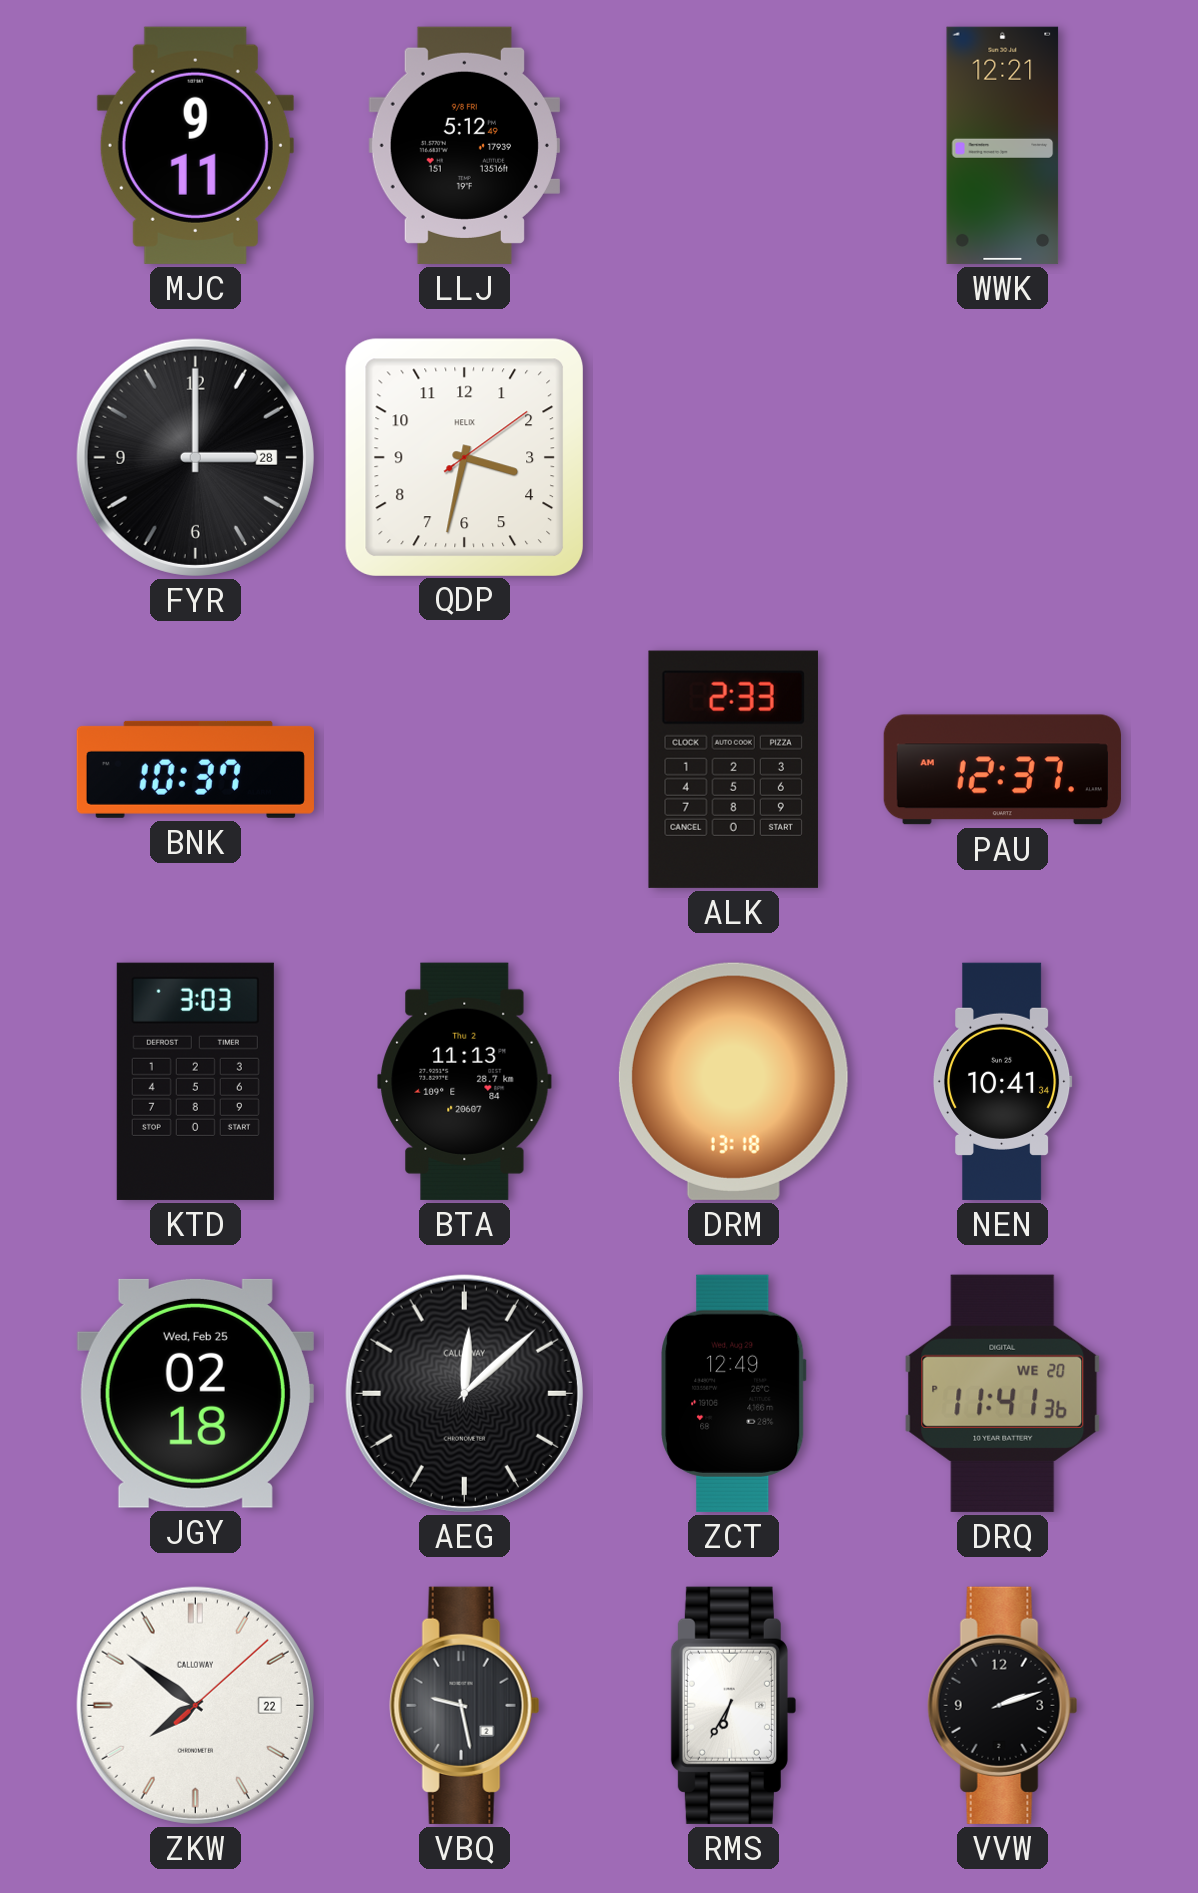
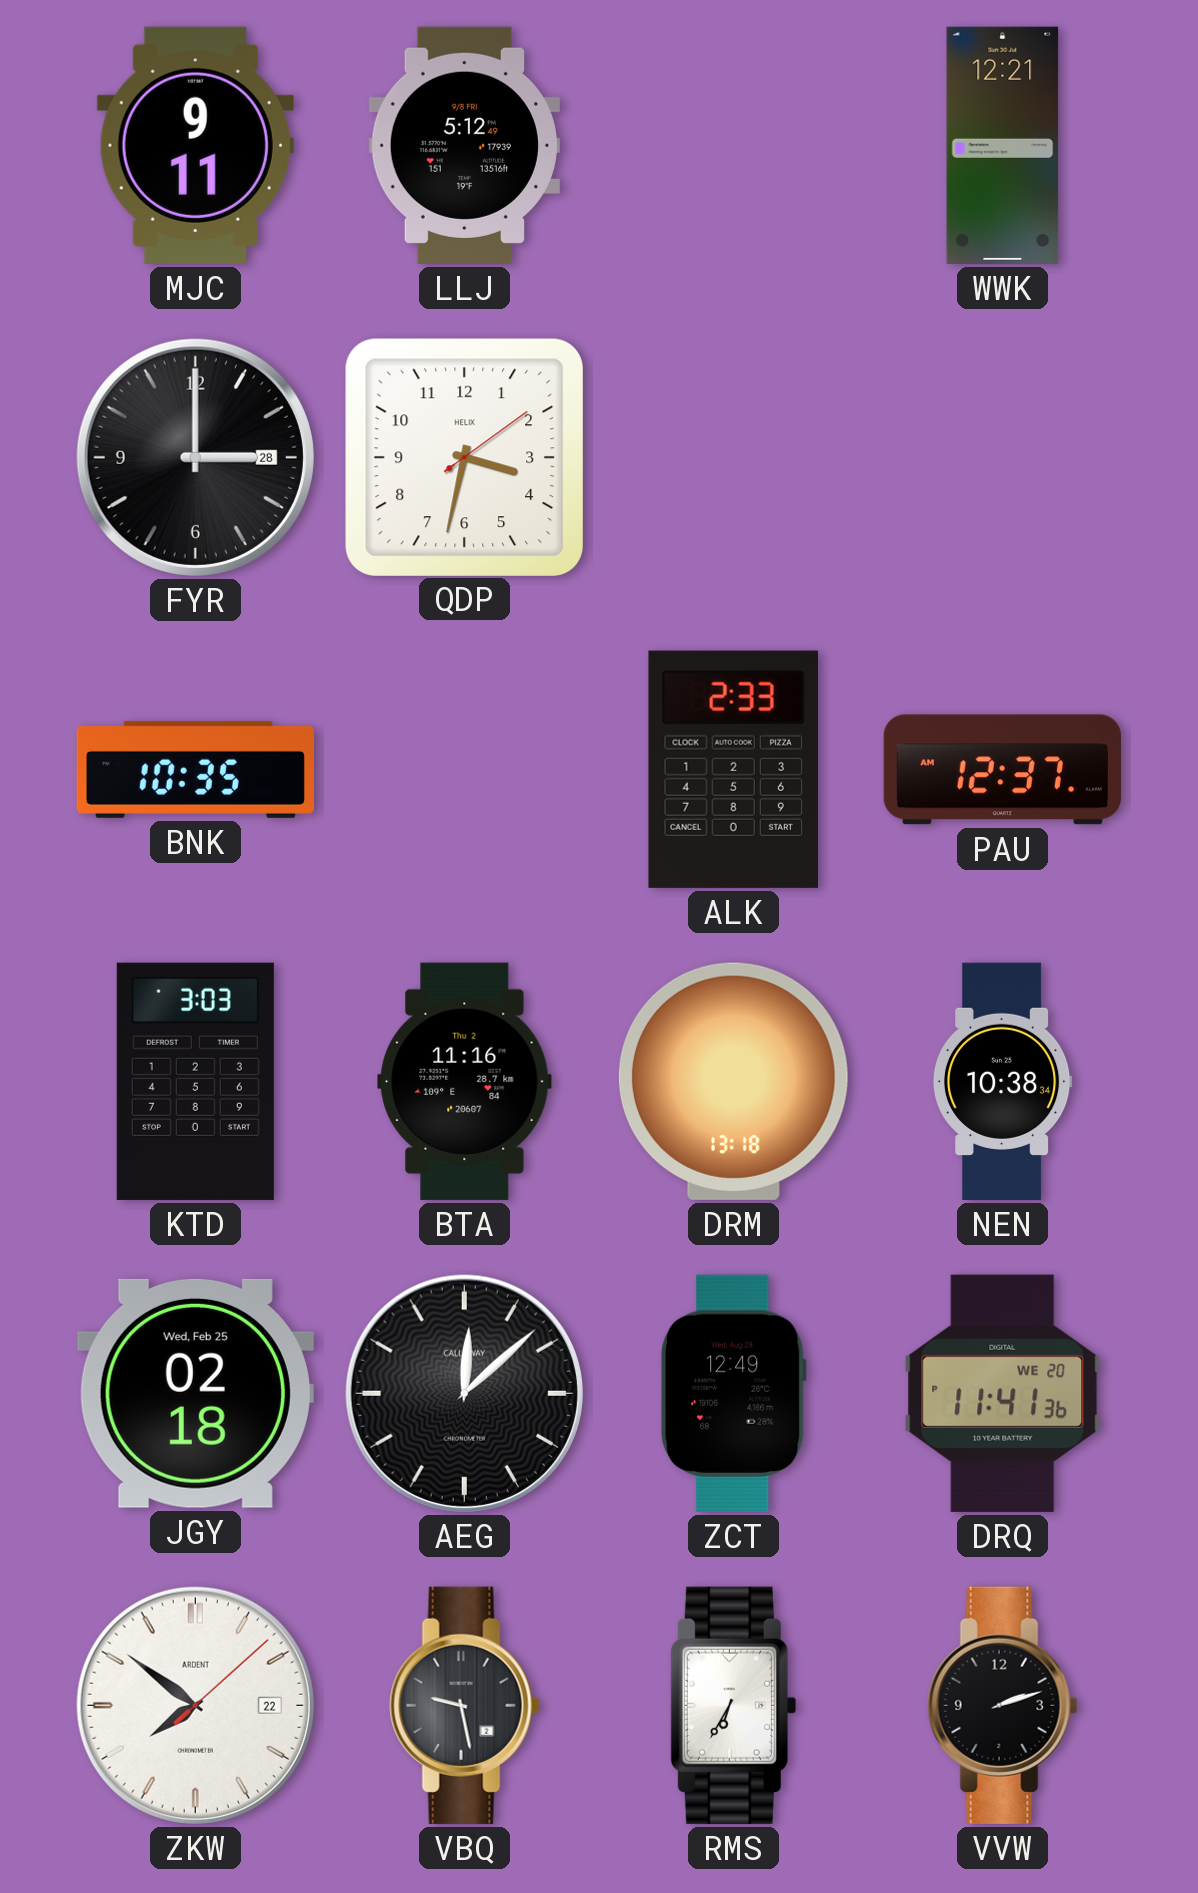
BNK: 10:37 -> 10:35
BTA: 11:13 -> 11:16
NEN: 10:41 -> 10:38
ZKW brand: CALLOWAY -> ARDENT
